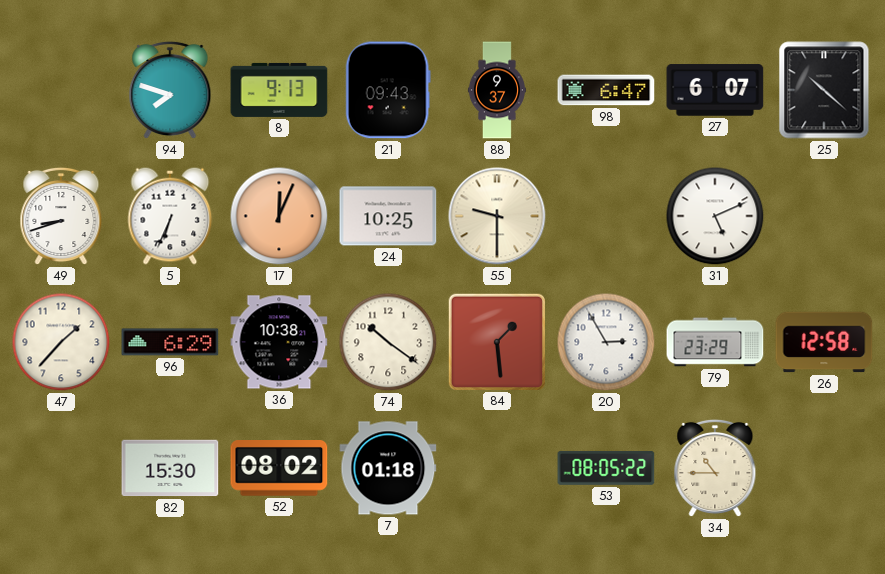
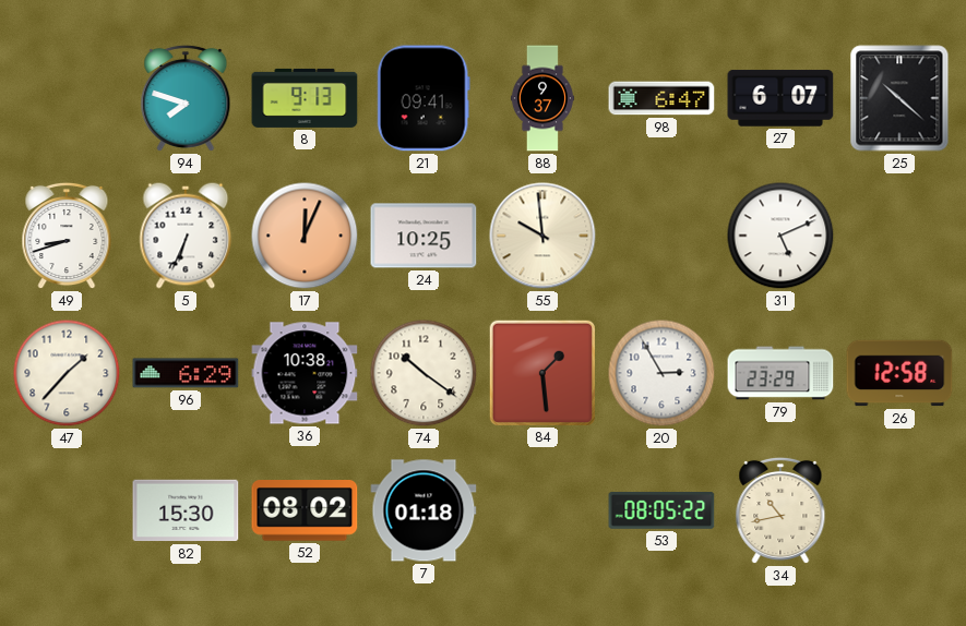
21: 09:43 -> 09:41
55: 9:30 -> 9:59
34: 10:45 -> 10:43
